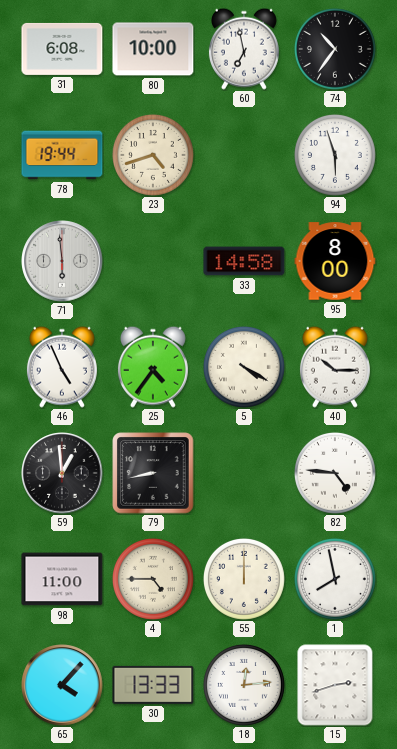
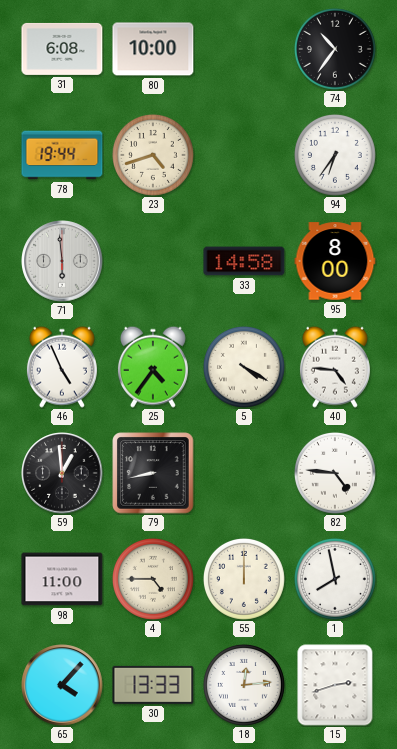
60: 6:58 -> none
94: 5:57 -> 6:36
40: 10:15 -> 4:46
